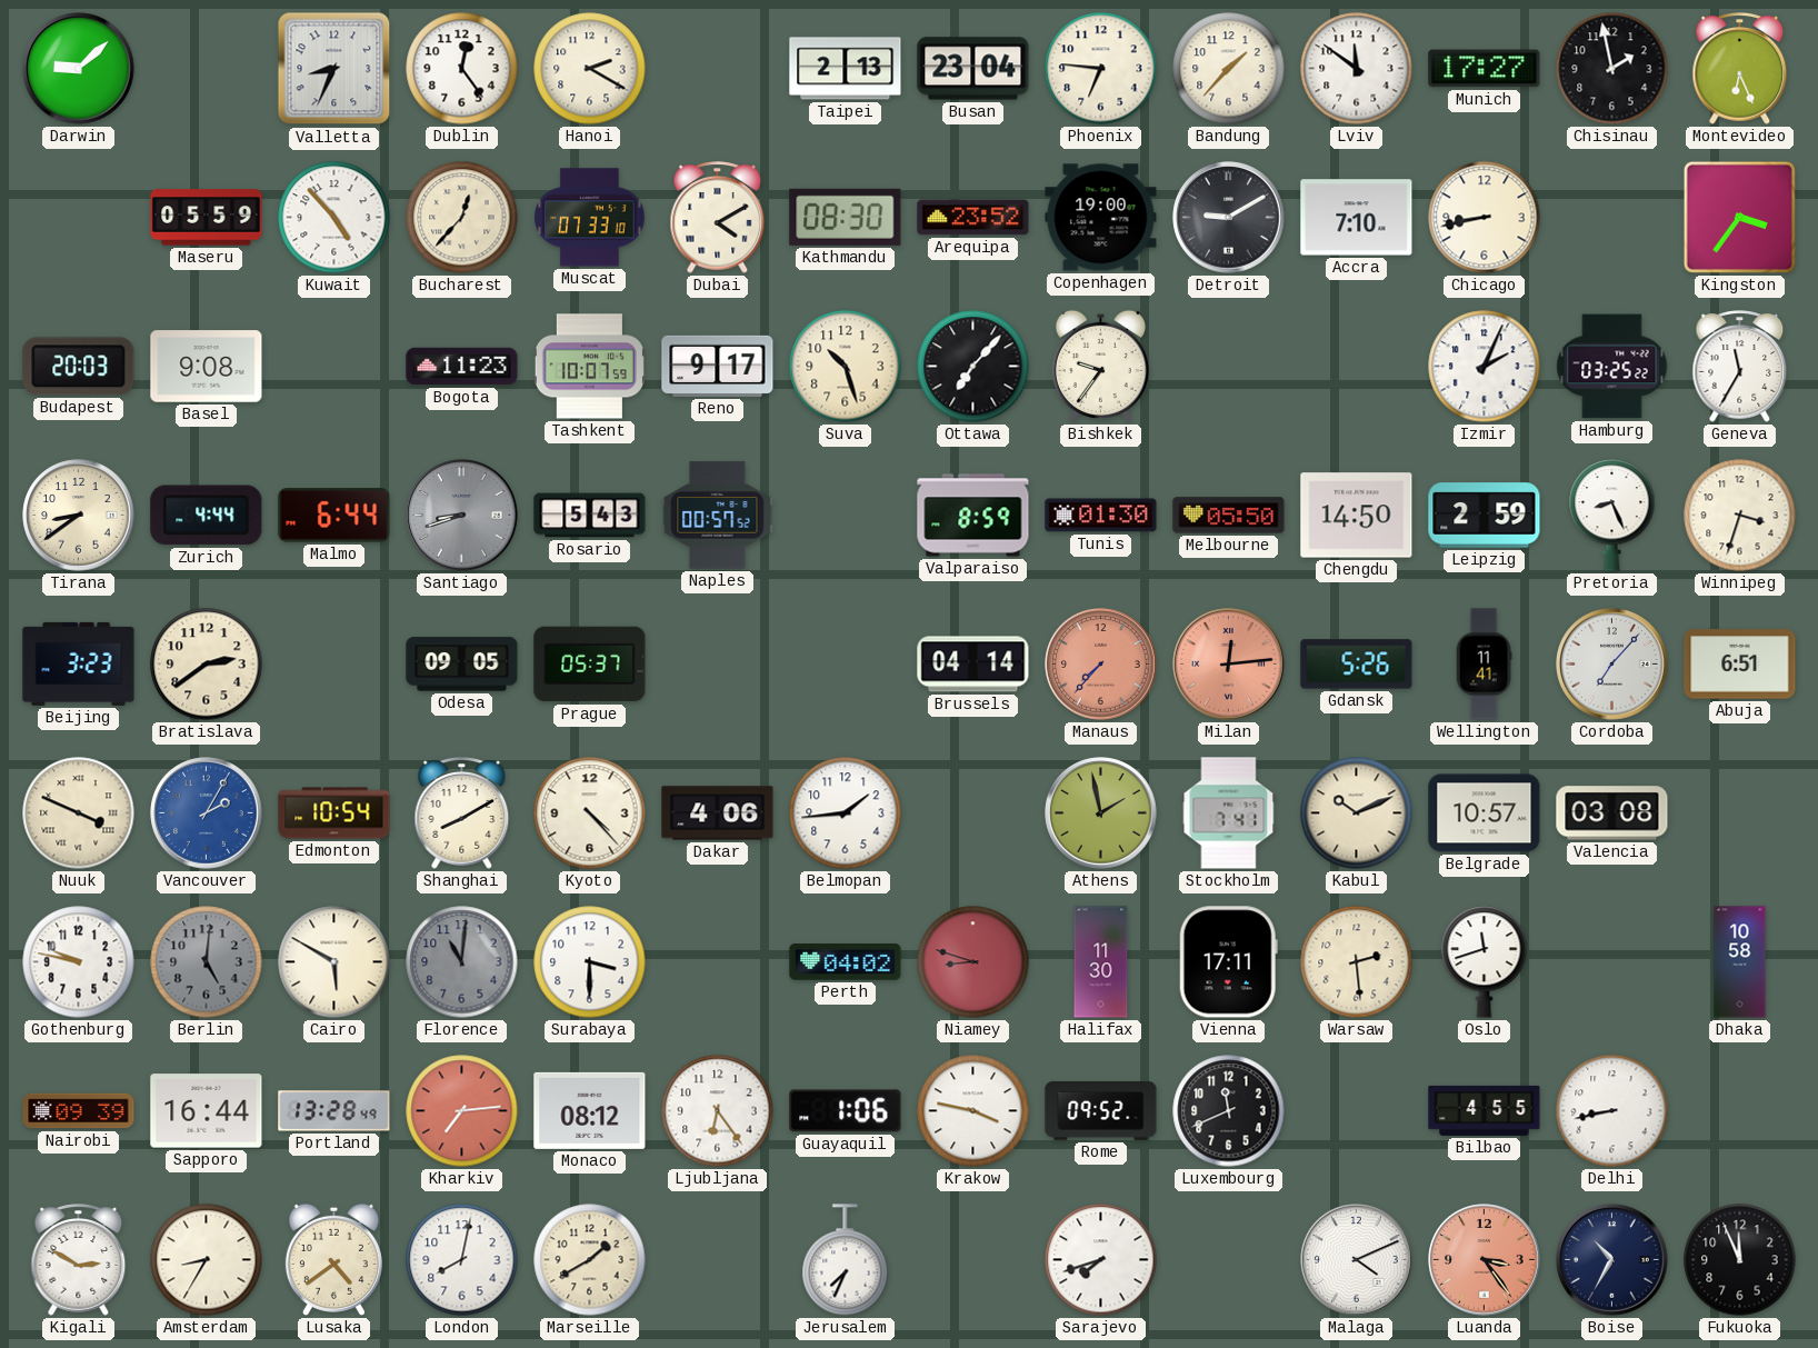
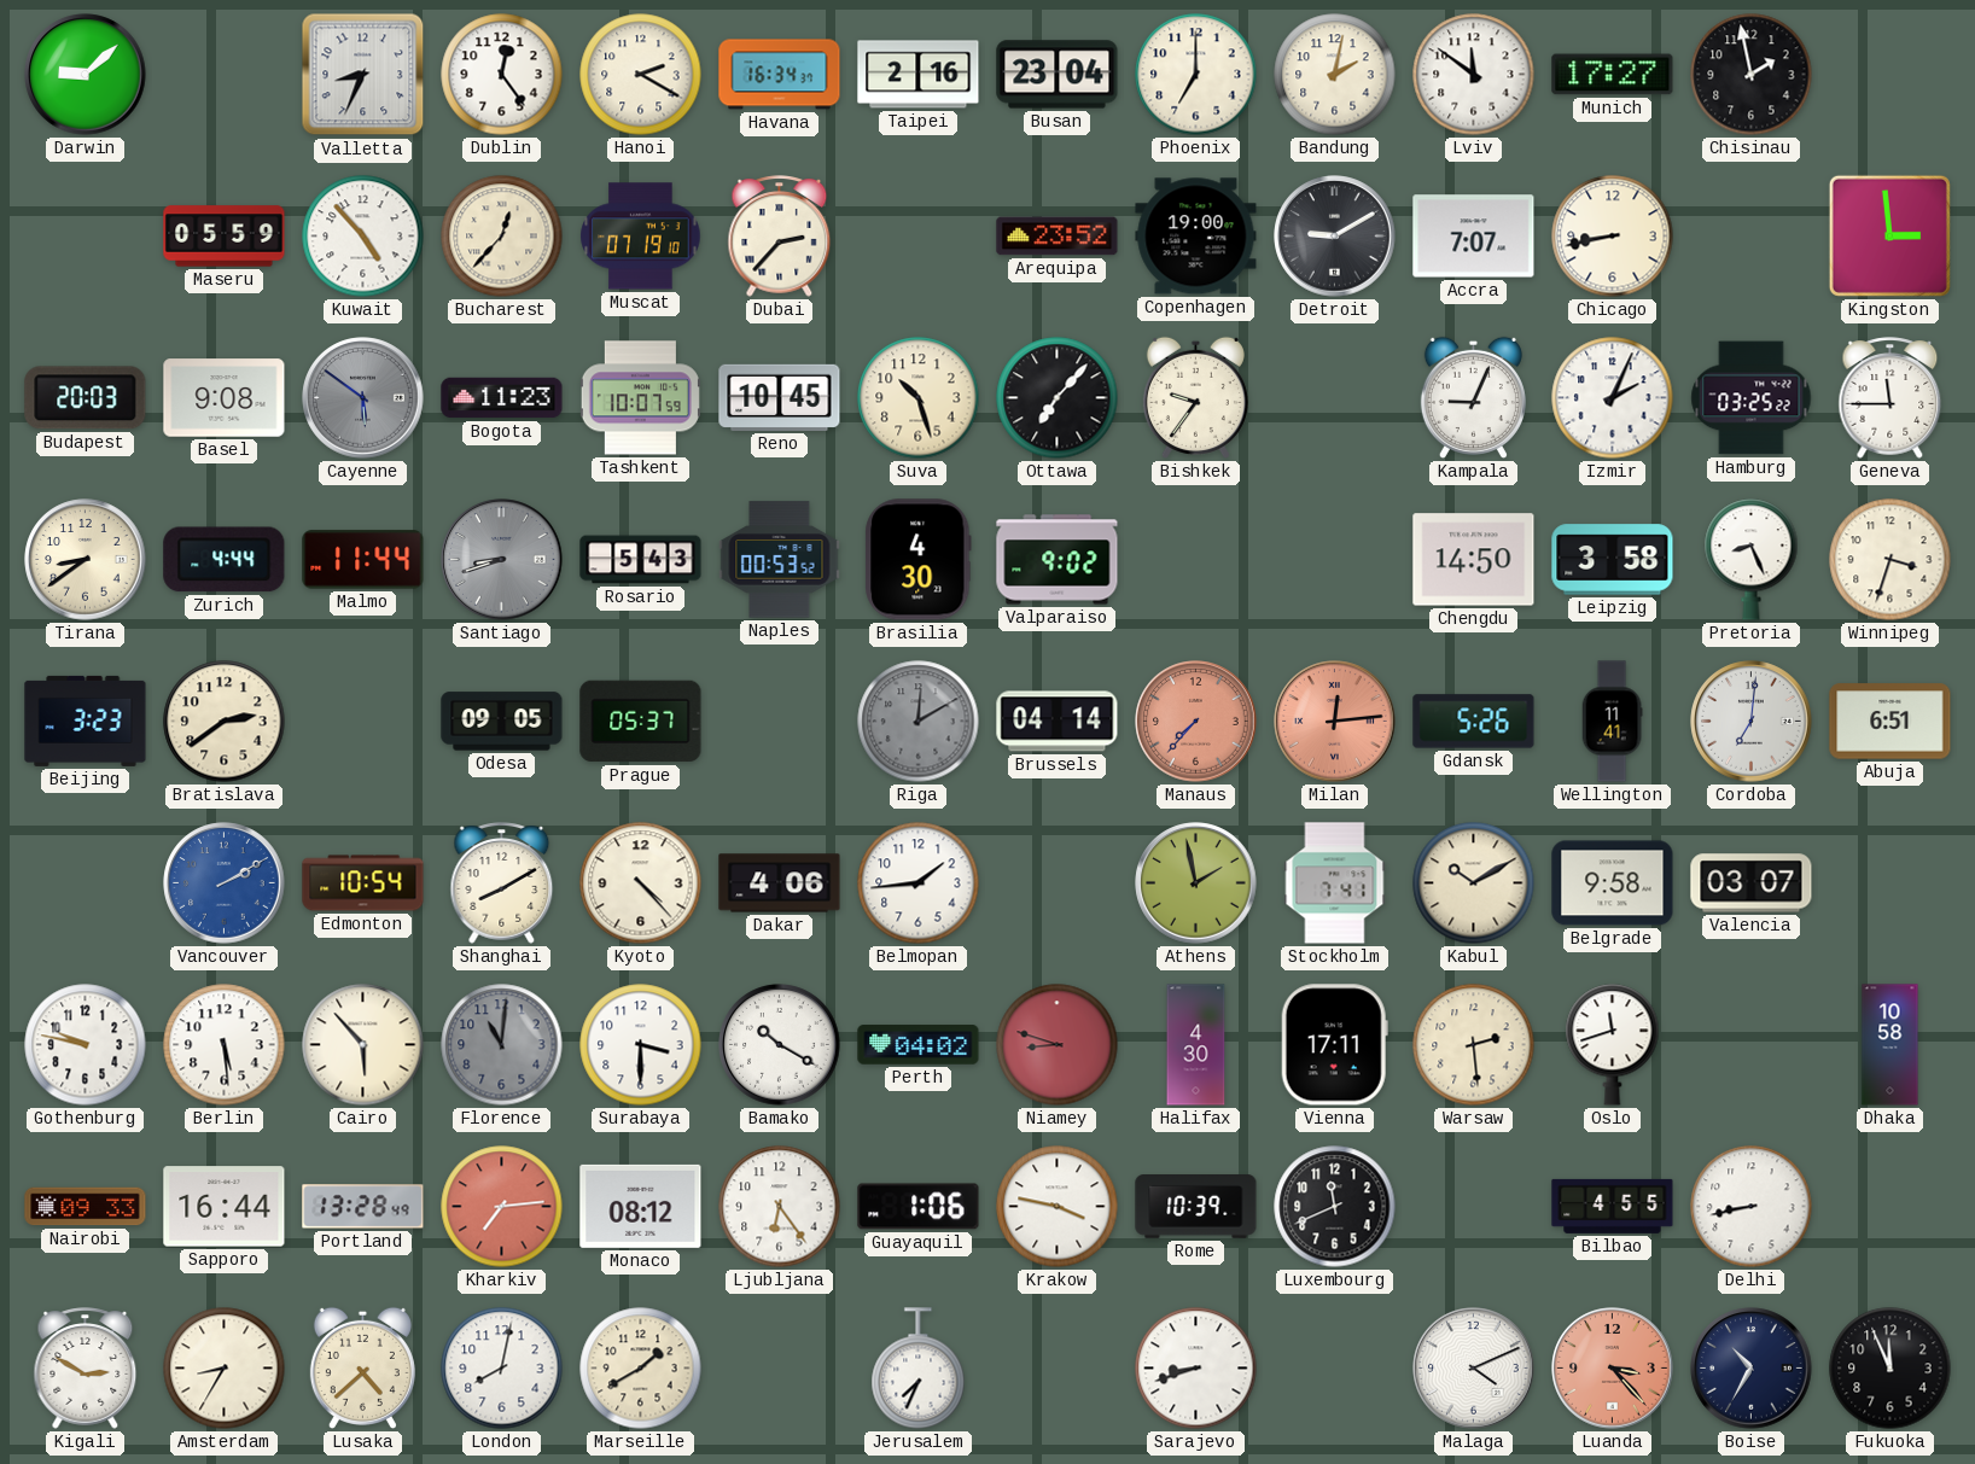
Havana: none -> 16:34
Taipei: 2:13 -> 2:16
Phoenix: 6:46 -> 7:00
Bandung: 1:37 -> 2:02
Montevideo: 6:26 -> none
Muscat: 07:33 -> 07:19
Dubai: 4:10 -> 2:37
Kathmandu: 08:30 -> none
Accra: 7:10 -> 7:07
Kingston: 3:36 -> 2:59
Cayenne: none -> 5:51
Reno: 9:17 -> 10:45
Kampala: none -> 9:04
Geneva: 11:35 -> 11:45
Malmo: 6:44 -> 11:44
Naples: 00:57 -> 00:53
Brasilia: none -> 4:30
Valparaiso: 8:59 -> 9:02
Tunis: 01:30 -> none
Melbourne: 05:50 -> none
Leipzig: 2:59 -> 3:58
Riga: none -> 12:10
Cordoba: 7:07 -> 7:01
Nuuk: 3:49 -> none
Vancouver: 2:05 -> 2:10
Kabul: 10:11 -> 10:10
Belgrade: 10:57 -> 9:58
Valencia: 03:08 -> 03:07
Berlin: 5:01 -> 5:29
Berlin dial: grey -> white
Cairo: 5:50 -> 5:53
Bamako: none -> 10:20
Halifax: 11:30 -> 4:30
Nairobi: 09:39 -> 09:33
Rome: 09:52 -> 10:39
Lusaka: 4:39 -> 4:38
Sarajevo: 7:42 -> 8:42
Luanda: 3:24 -> 3:23
